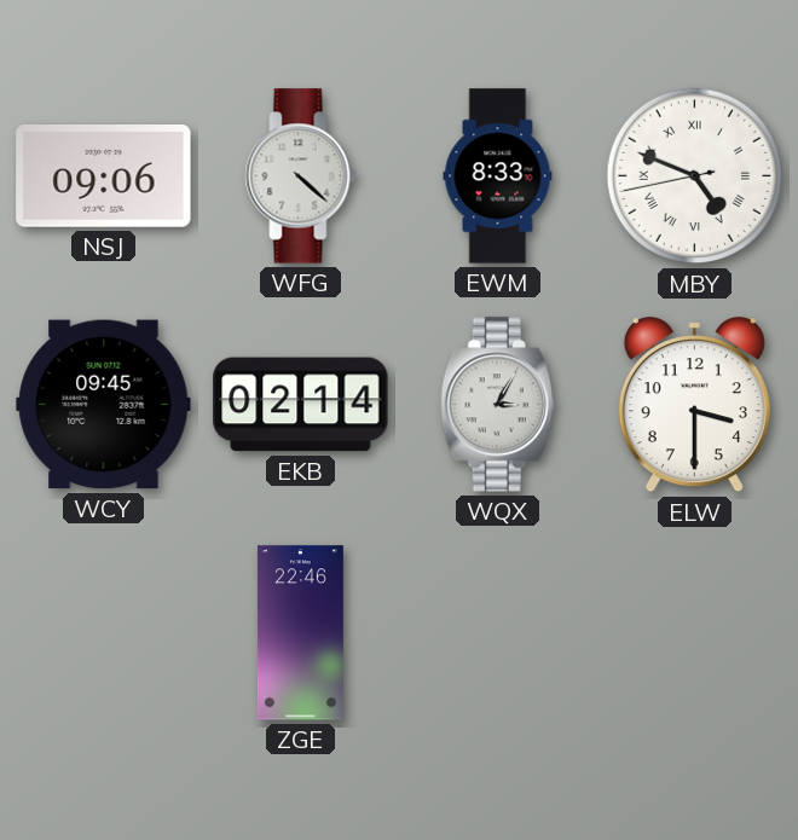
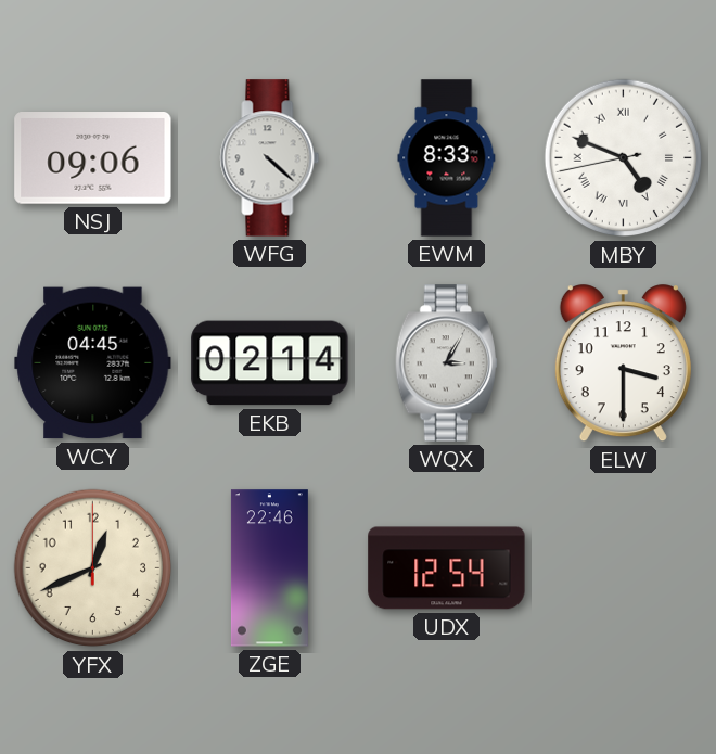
WCY: 09:45 -> 04:45
YFX: none -> 12:41
UDX: none -> 12:54
